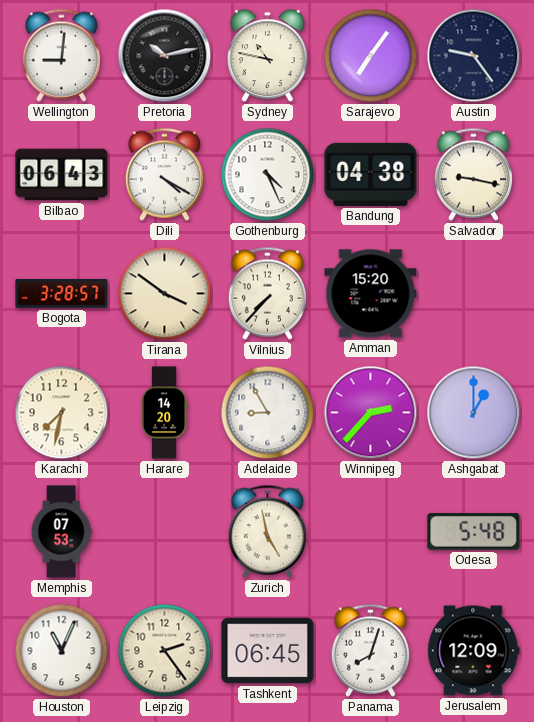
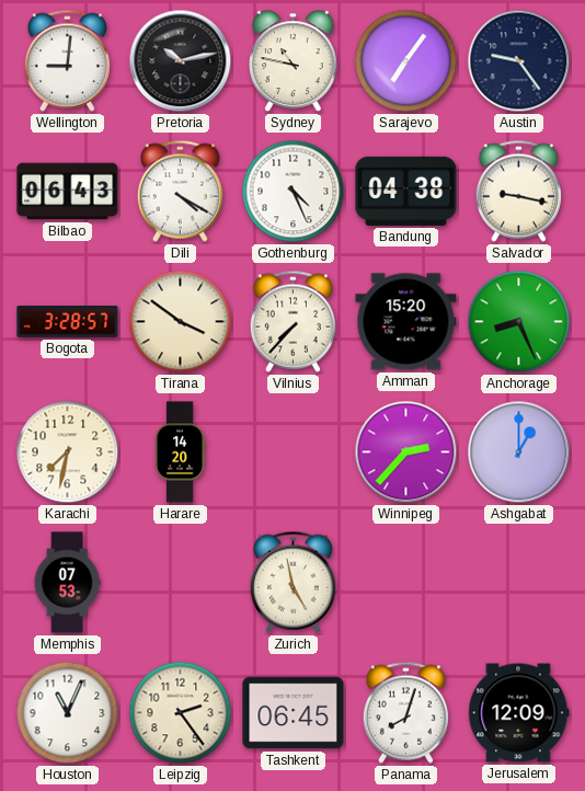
Anchorage: none -> 8:26
Adelaide: 8:55 -> none
Odesa: 5:48 -> none
